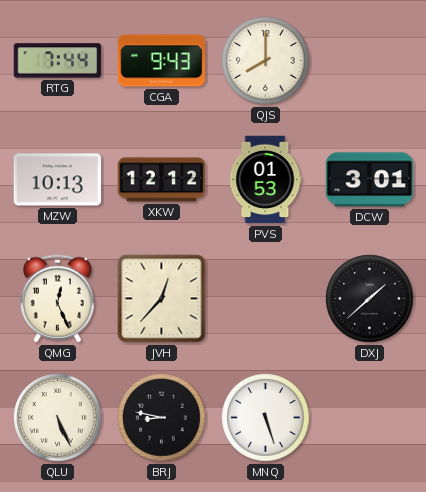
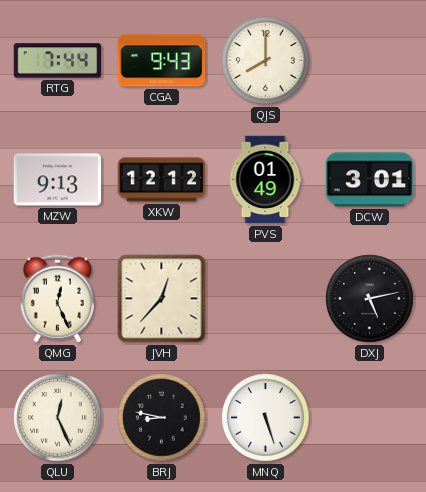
MZW: 10:13 -> 9:13
PVS: 01:53 -> 01:49
DXJ: 1:38 -> 5:13
QLU: 5:26 -> 12:26
